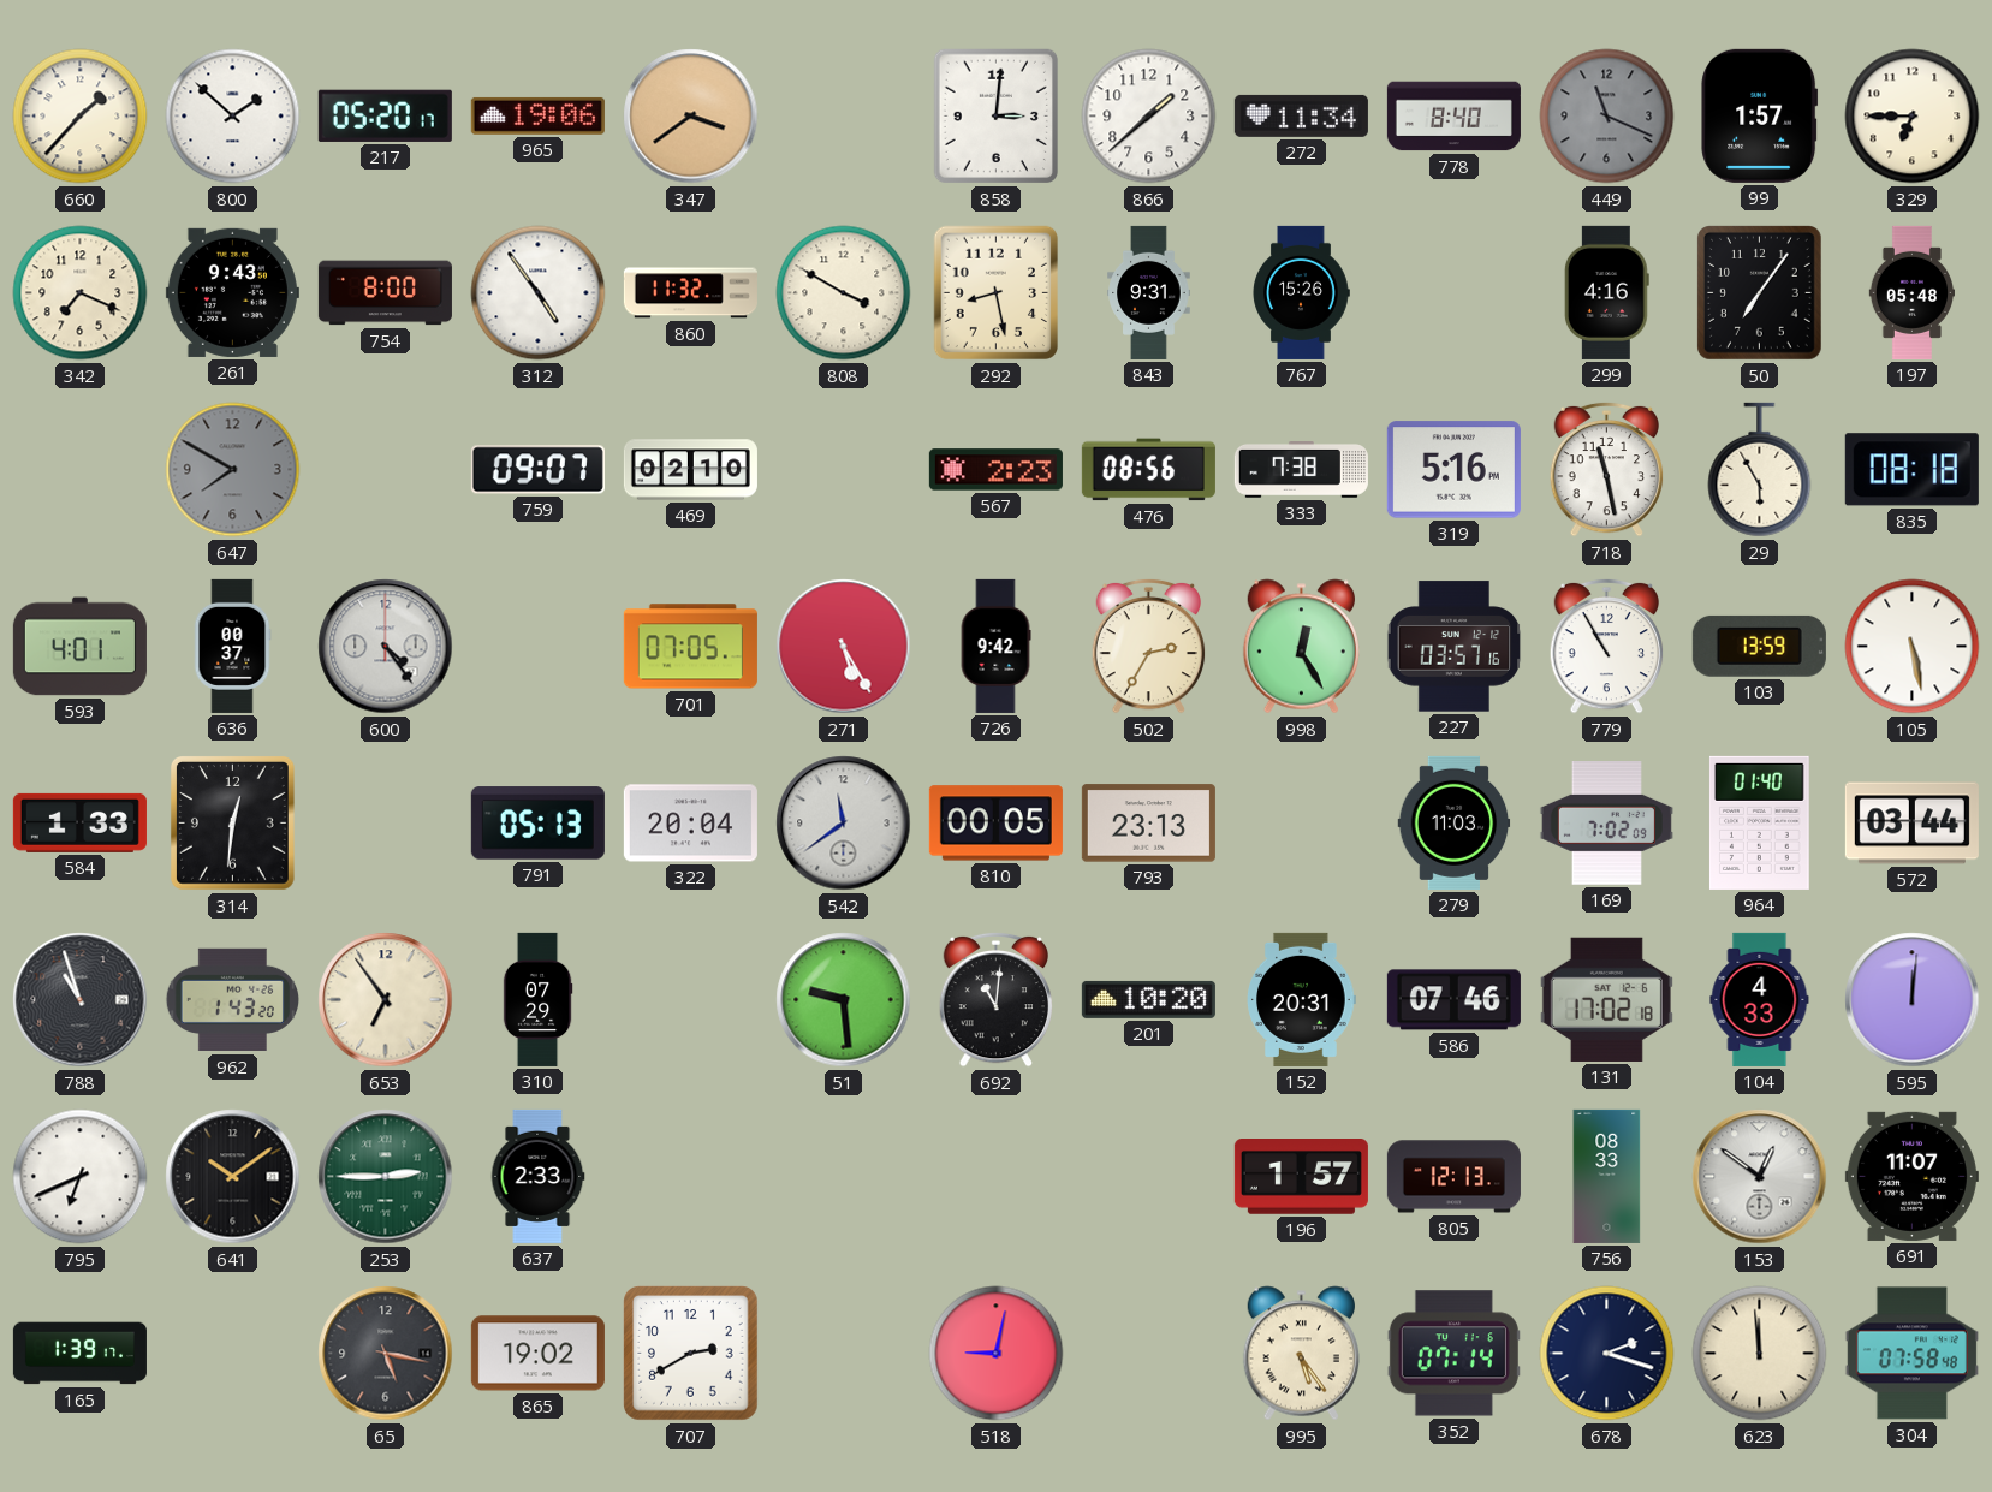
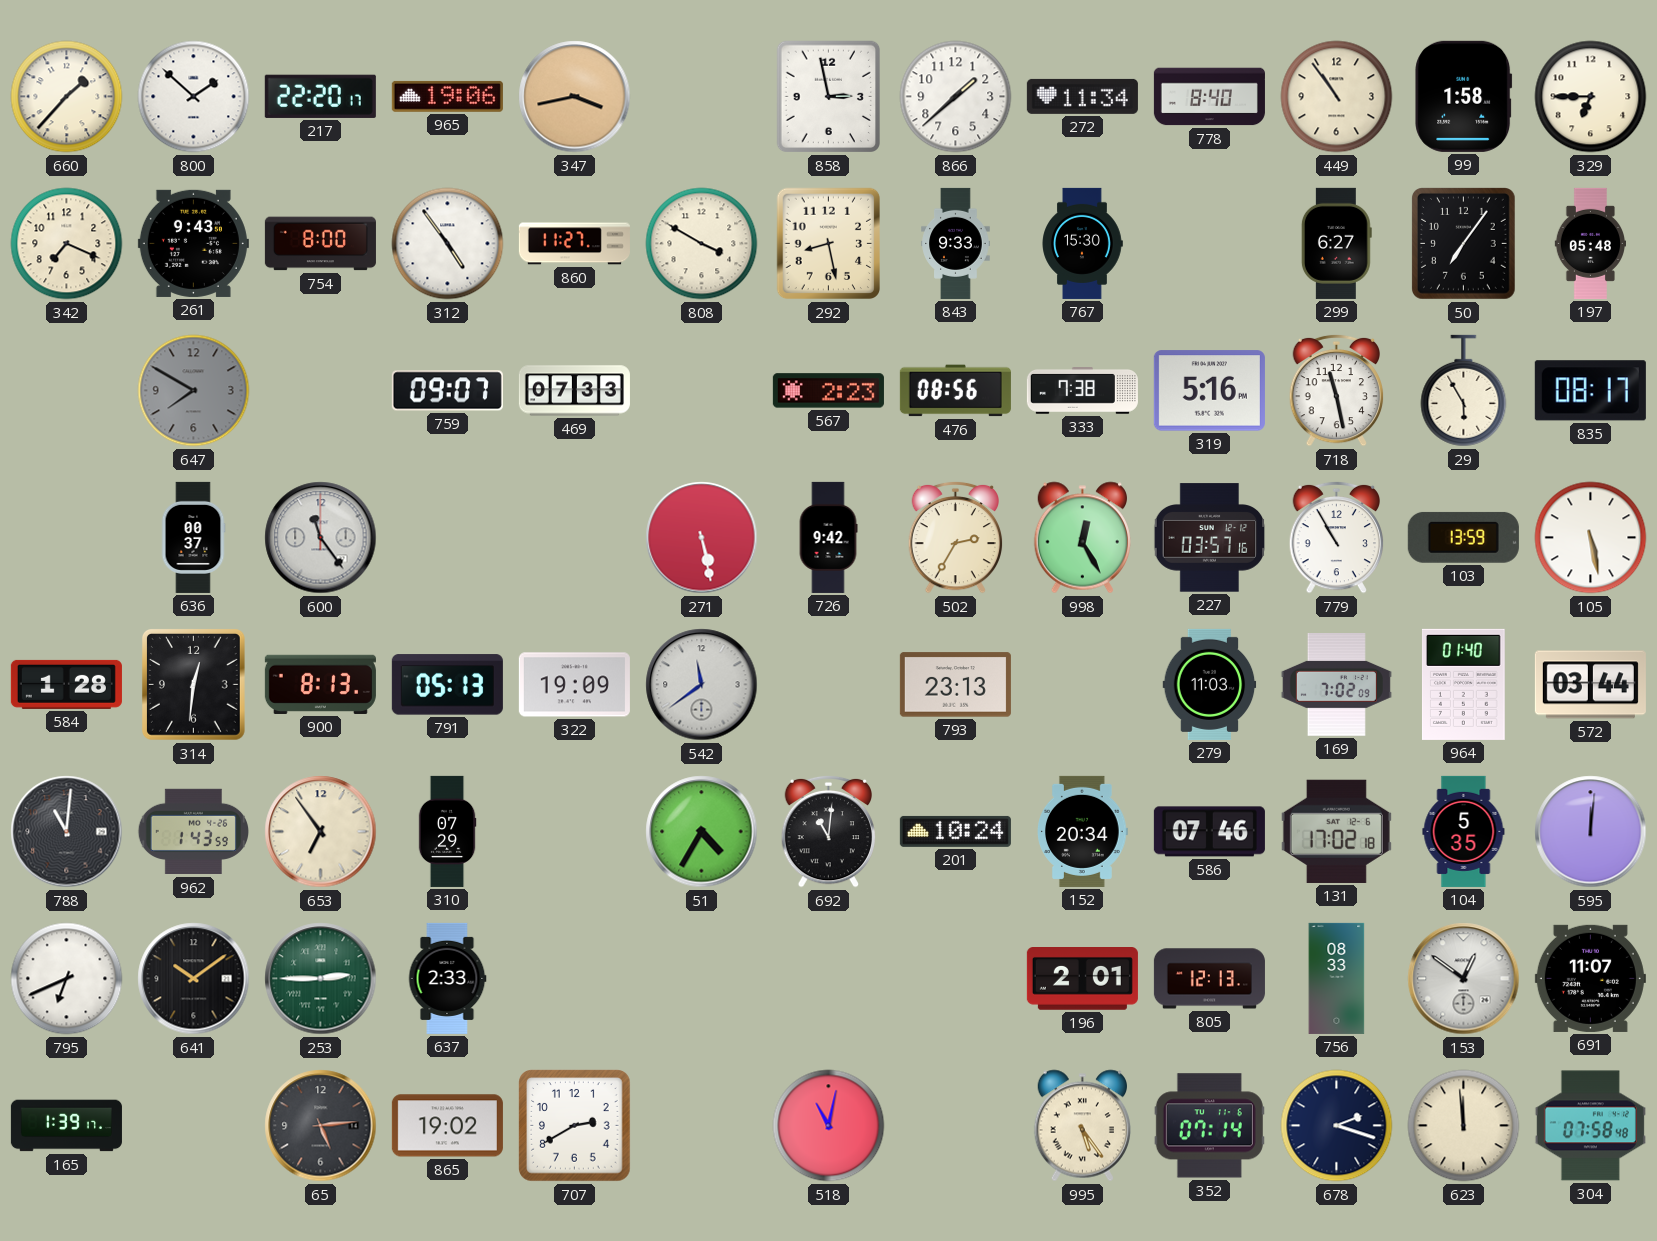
217: 05:20 -> 22:20
347: 3:39 -> 3:43
858: 3:01 -> 2:58
449: 11:19 -> 10:54
449 dial: grey -> cream
99: 1:57 -> 1:58
860: 11:32 -> 11:27
843: 9:31 -> 9:33
767: 15:26 -> 15:30
299: 4:16 -> 6:27
469: 02:10 -> 07:33
835: 08:18 -> 08:17
593: 4:01 -> none
600: 4:24 -> 11:24
701: 07:05 -> none
271: 5:25 -> 5:28
584: 1:33 -> 1:28
900: none -> 8:13
322: 20:04 -> 19:09
810: 00:05 -> none
788: 10:57 -> 11:01
962: 1:43:20 -> 1:43:59
51: 9:29 -> 4:35
201: 10:20 -> 10:24
152: 20:31 -> 20:34
104: 4:33 -> 5:35
196: 1:57 -> 2:01
65: 5:17 -> 5:14
518: 9:02 -> 11:02
